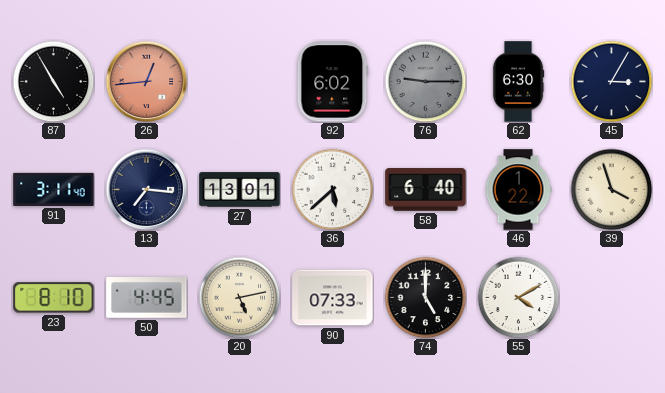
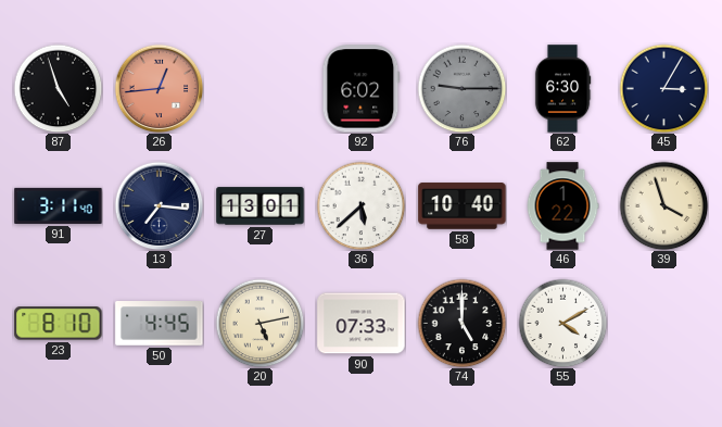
87: 4:55 -> 4:57
58: 6:40 -> 10:40
